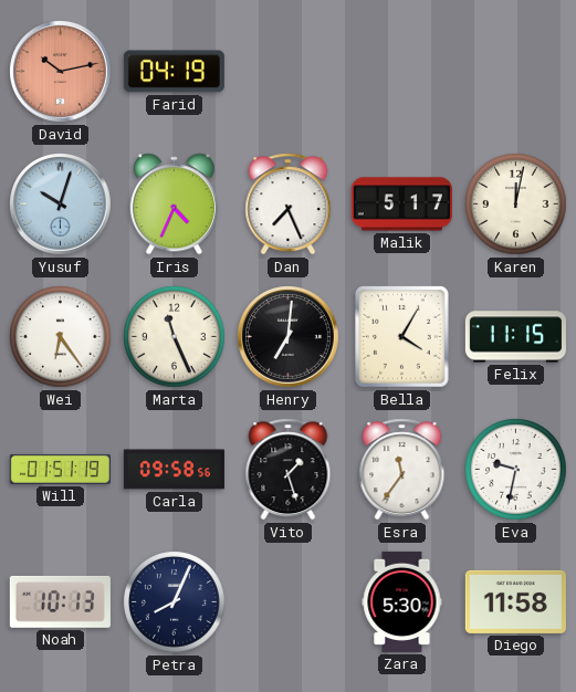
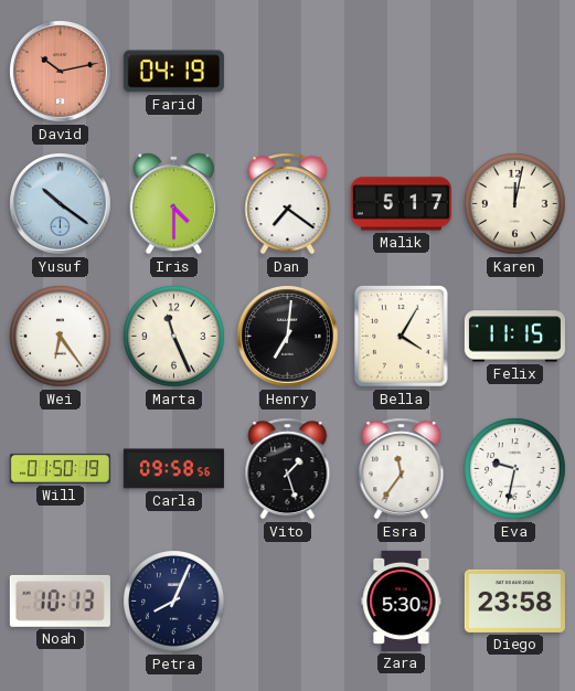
Yusuf: 10:03 -> 10:21
Iris: 4:34 -> 4:30
Dan: 7:26 -> 7:21
Will: 01:51 -> 01:50
Diego: 11:58 -> 23:58
